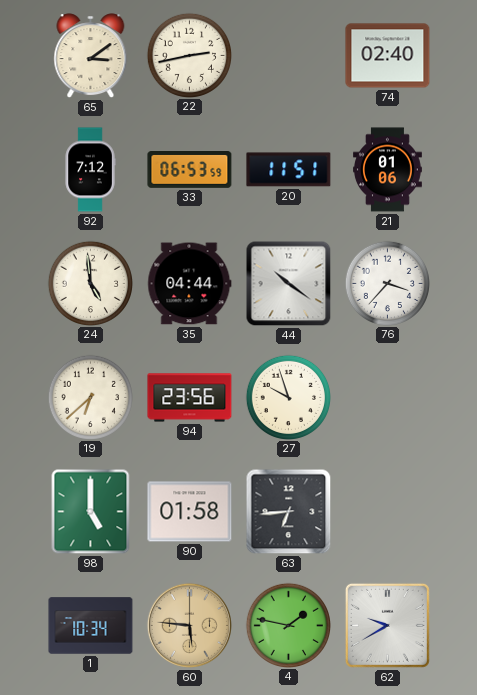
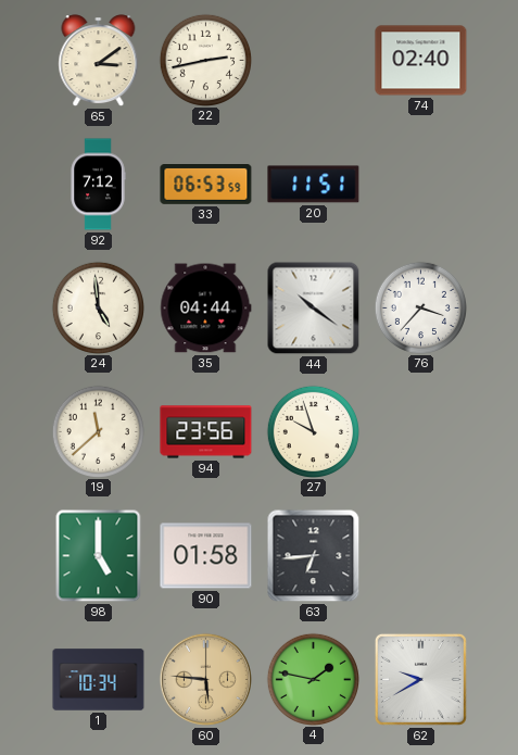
21: 01:06 -> none
19: 6:38 -> 11:38
